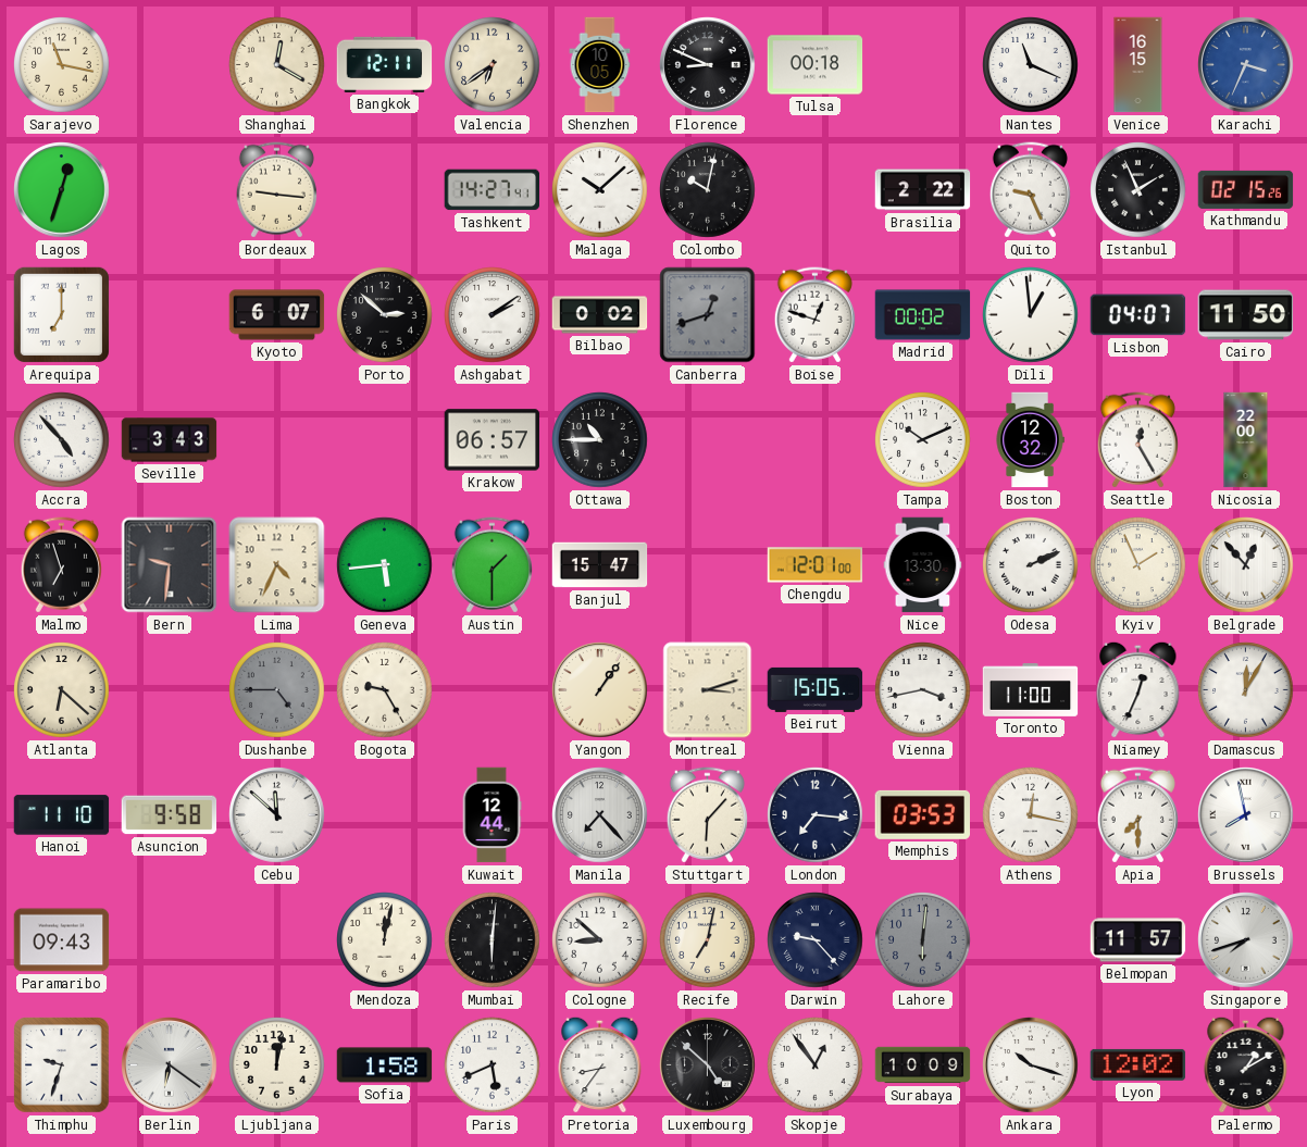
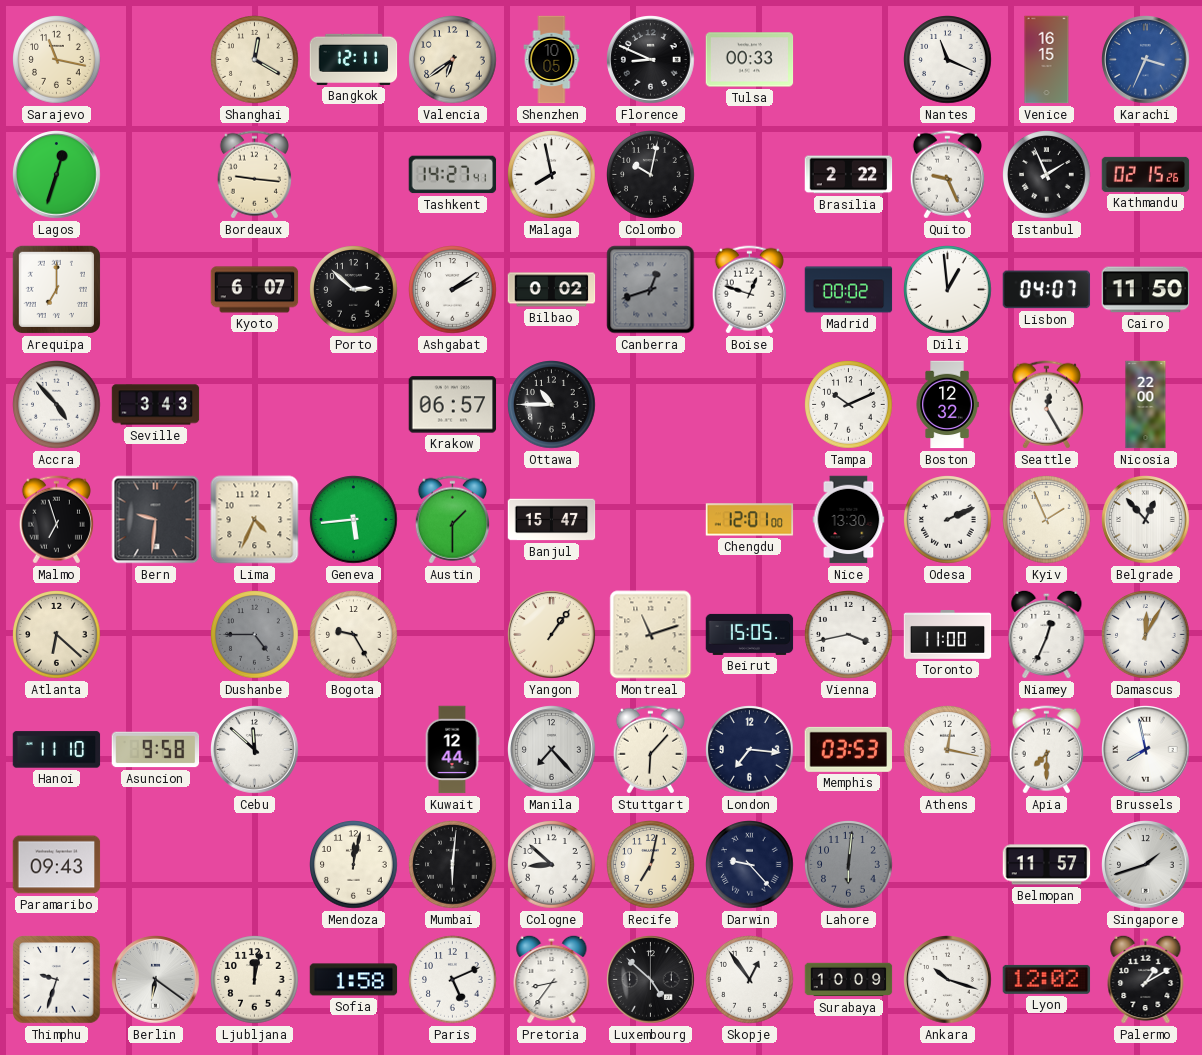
Tulsa: 00:18 -> 00:33
Malaga: 10:08 -> 7:58
Montreal: 3:12 -> 11:12
Singapore: 7:42 -> 1:42
Paris: 5:41 -> 5:11
